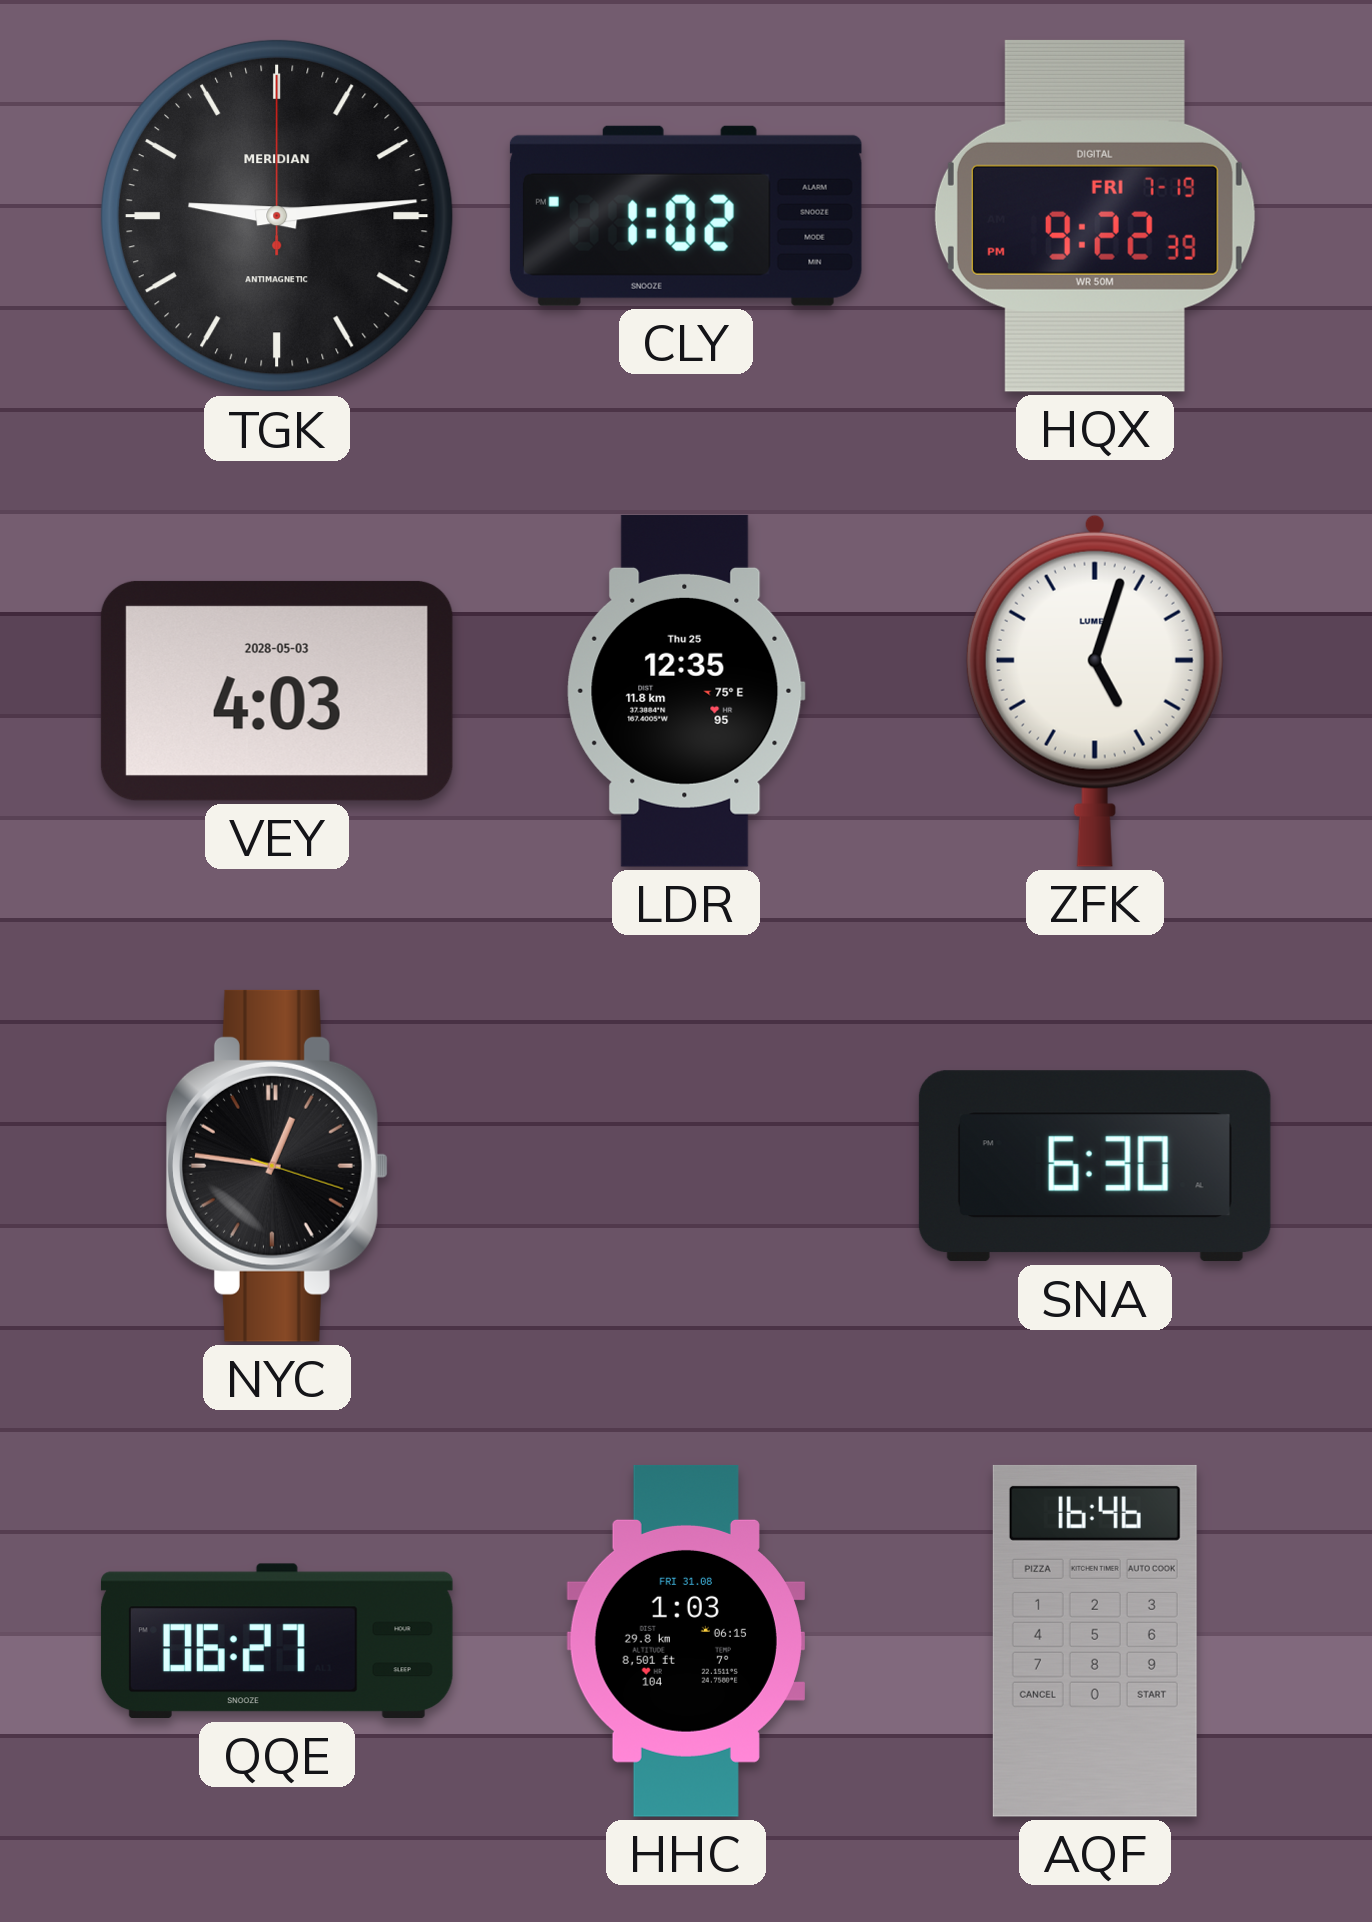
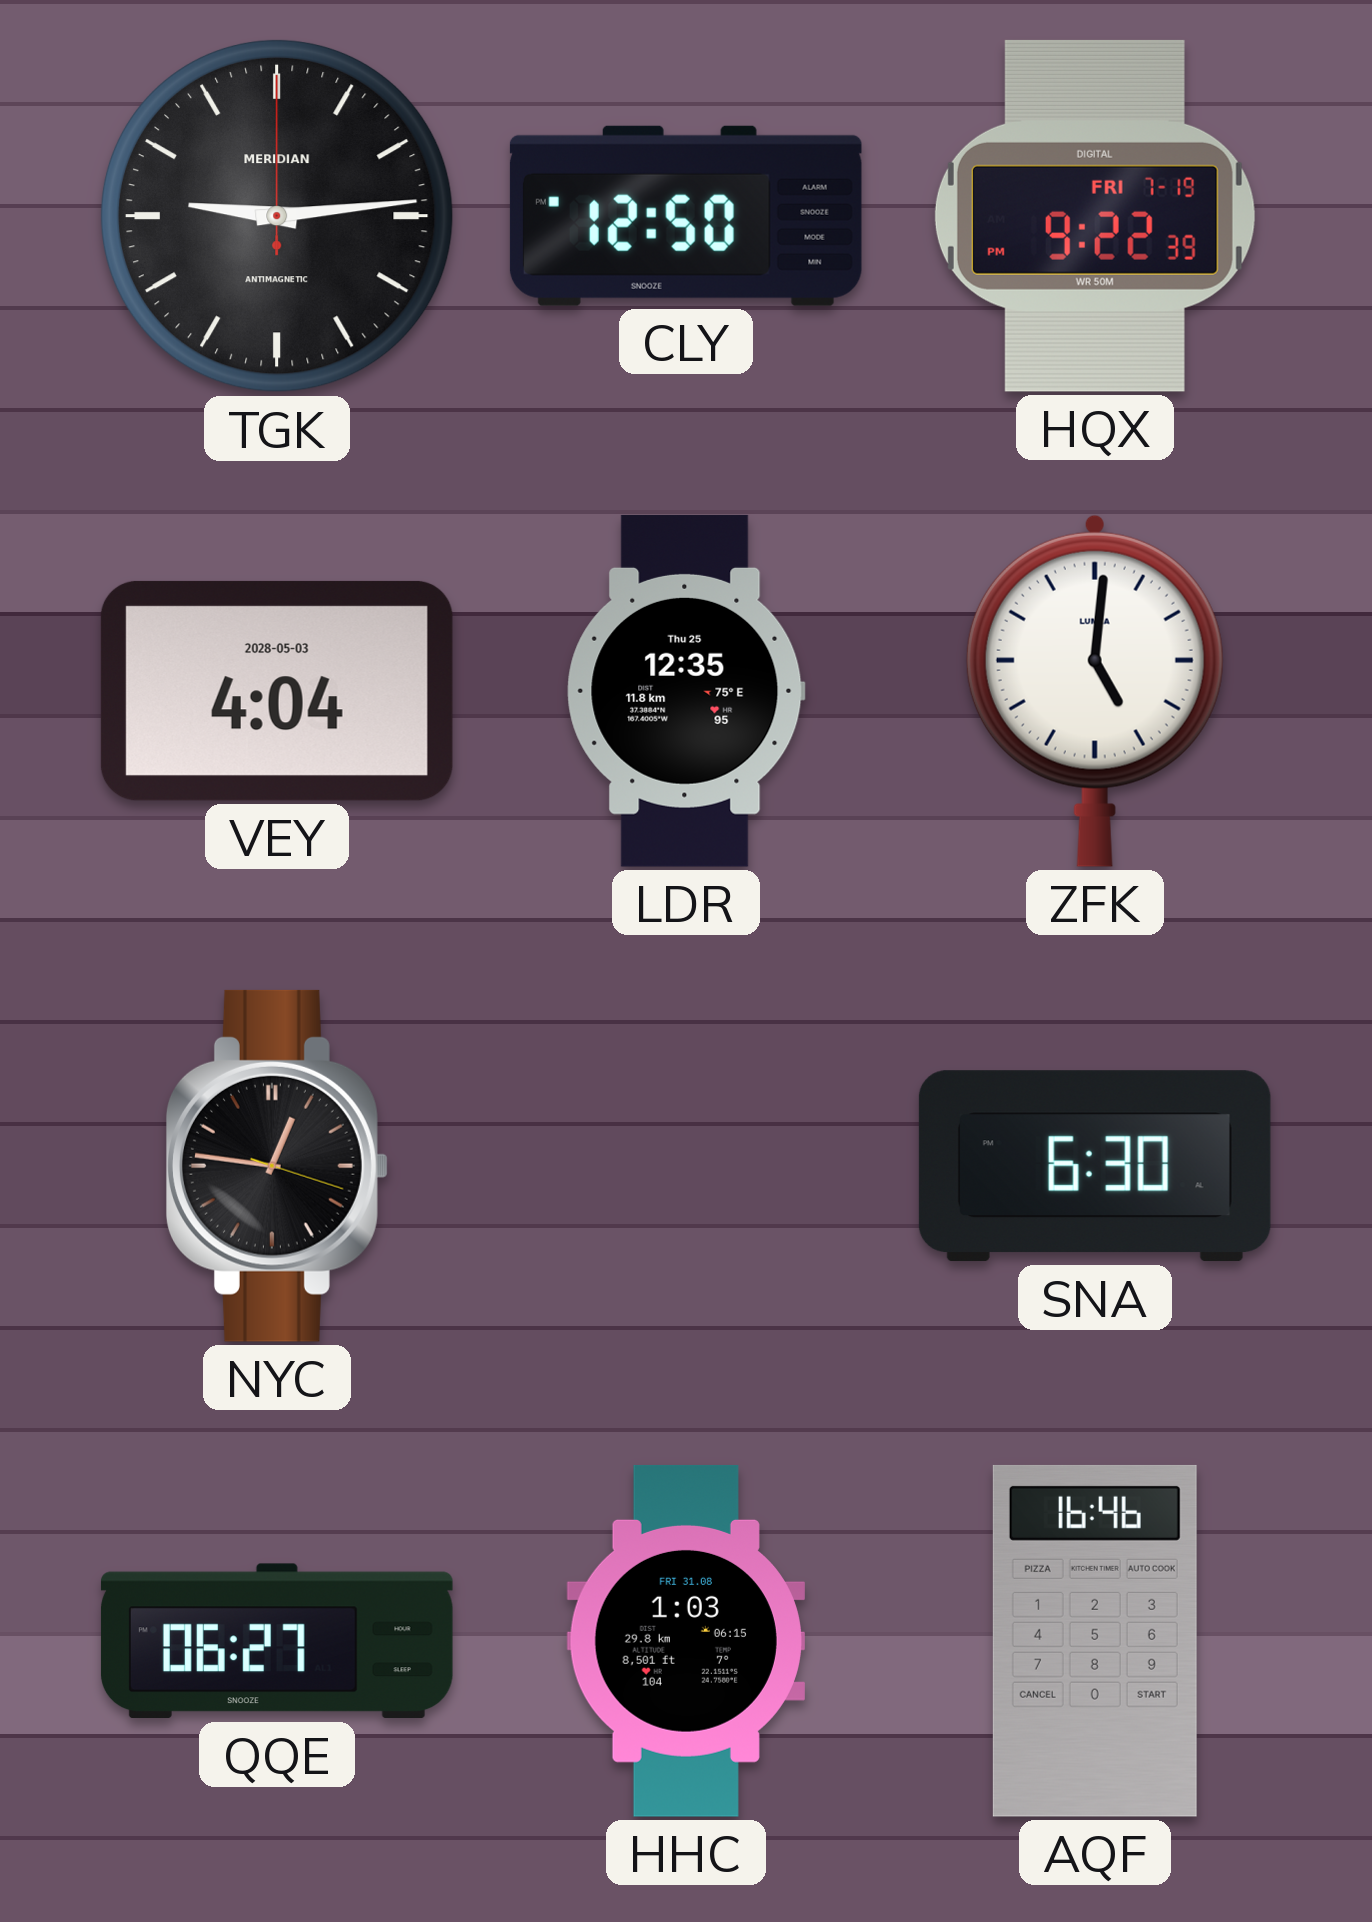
CLY: 1:02 -> 12:50
VEY: 4:03 -> 4:04
ZFK: 5:03 -> 5:01
